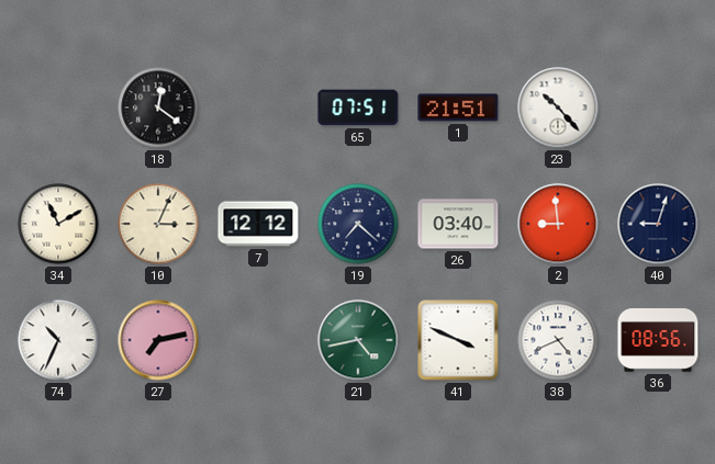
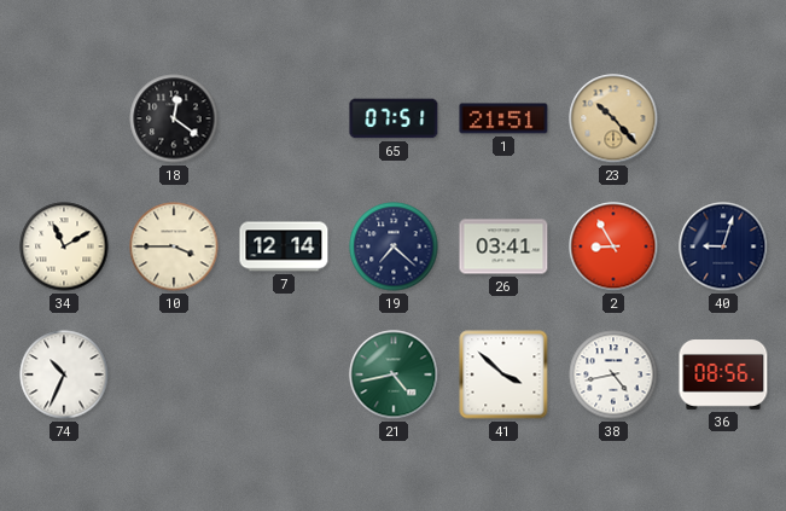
23 dial: white -> champagne
10: 3:04 -> 3:45
7: 12:12 -> 12:14
26: 03:40 -> 03:41
2: 8:59 -> 8:55
27: 7:13 -> none
41: 3:49 -> 3:52
38: 4:41 -> 4:43
